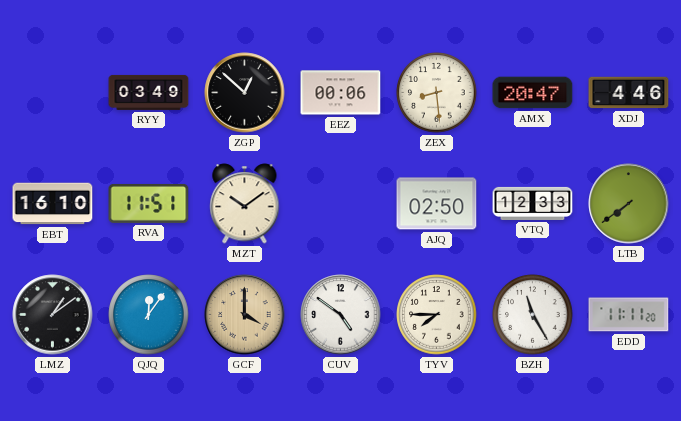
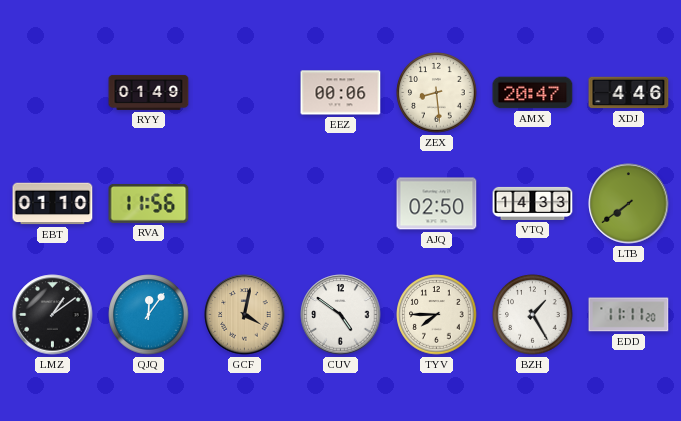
RYY: 03:49 -> 01:49
ZGP: 12:52 -> none
EBT: 16:10 -> 01:10
RVA: 11:51 -> 11:56
MZT: 10:09 -> none
VTQ: 12:33 -> 14:33
GCF: 4:00 -> 4:02
BZH: 11:25 -> 1:25
